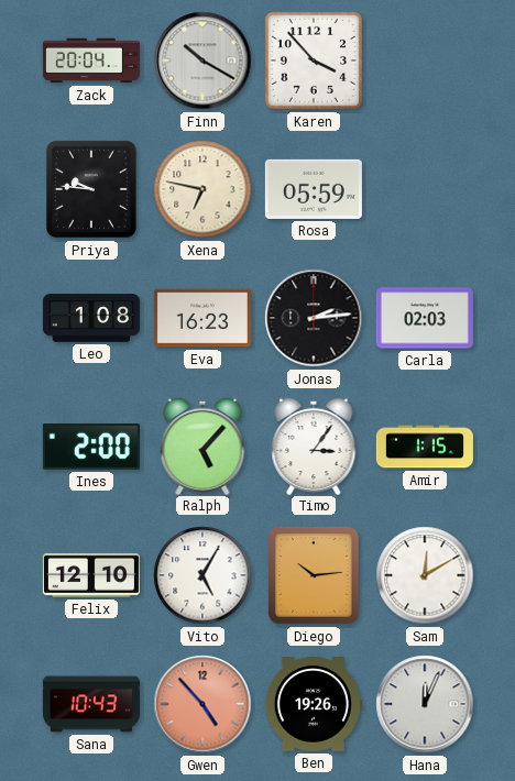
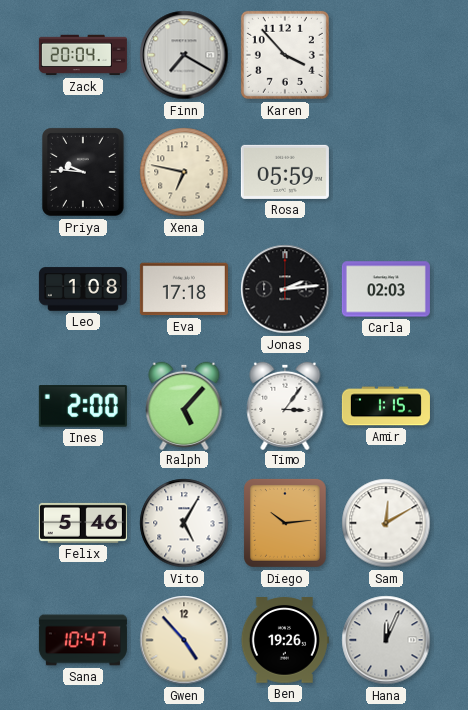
Finn: 10:20 -> 7:20
Eva: 16:23 -> 17:18
Felix: 12:10 -> 5:46
Sana: 10:43 -> 10:47
Gwen dial: salmon -> cream
